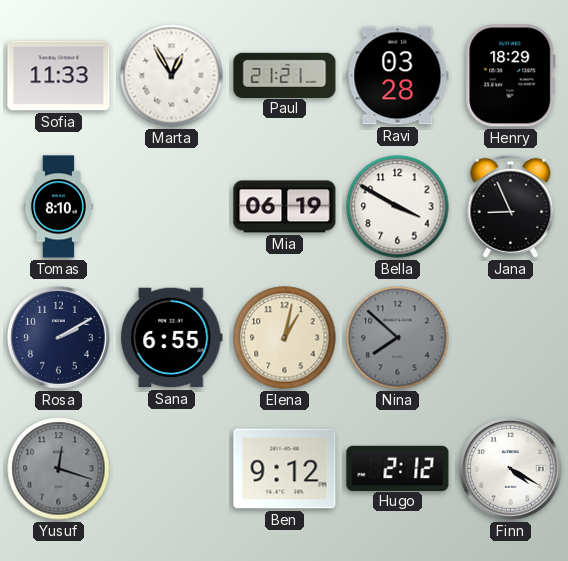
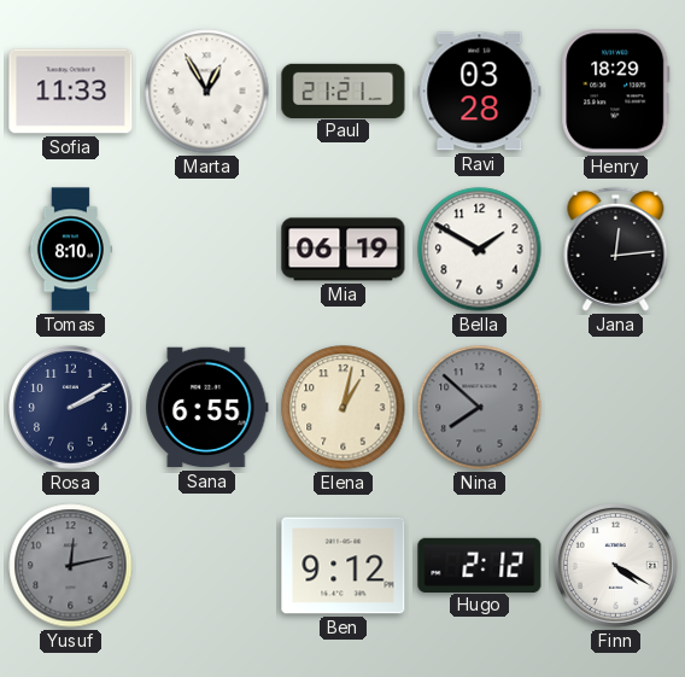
Bella: 3:50 -> 1:50
Jana: 8:56 -> 12:14
Yusuf: 12:18 -> 12:13
